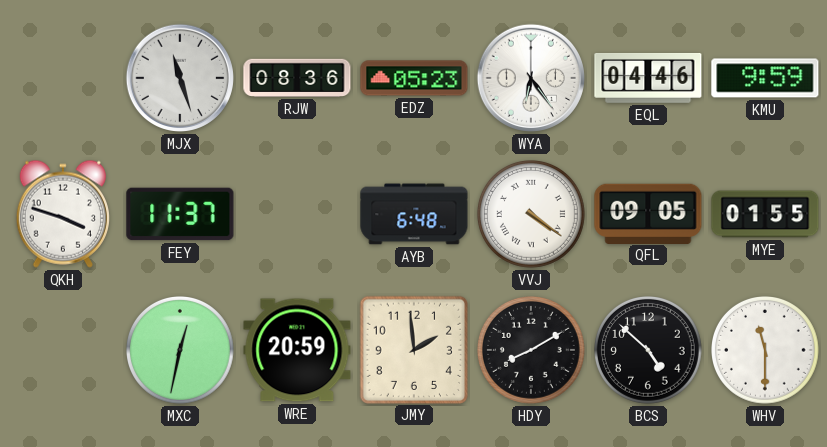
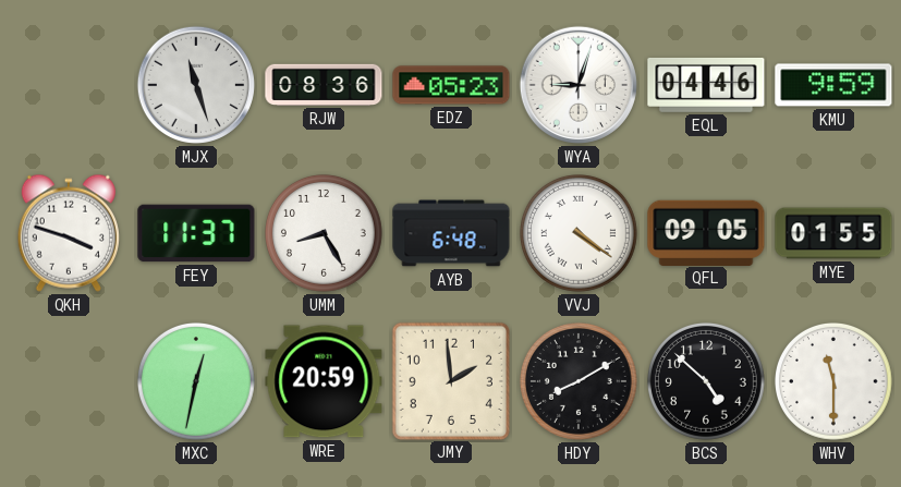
WYA: 6:24 -> 9:03
UMM: none -> 8:25
